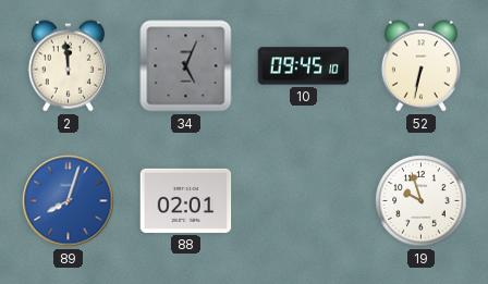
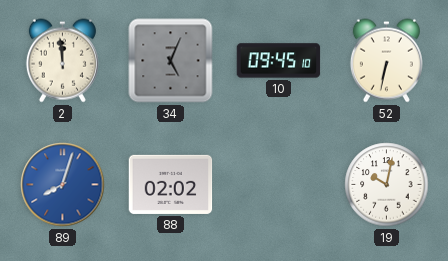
88: 02:01 -> 02:02
19: 9:57 -> 10:02
